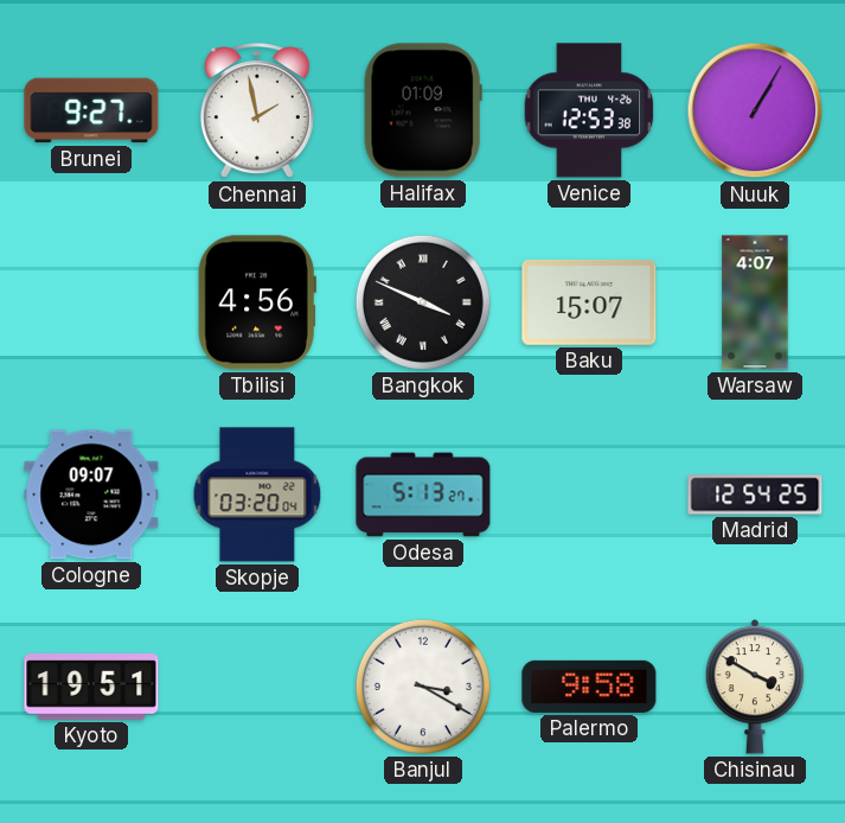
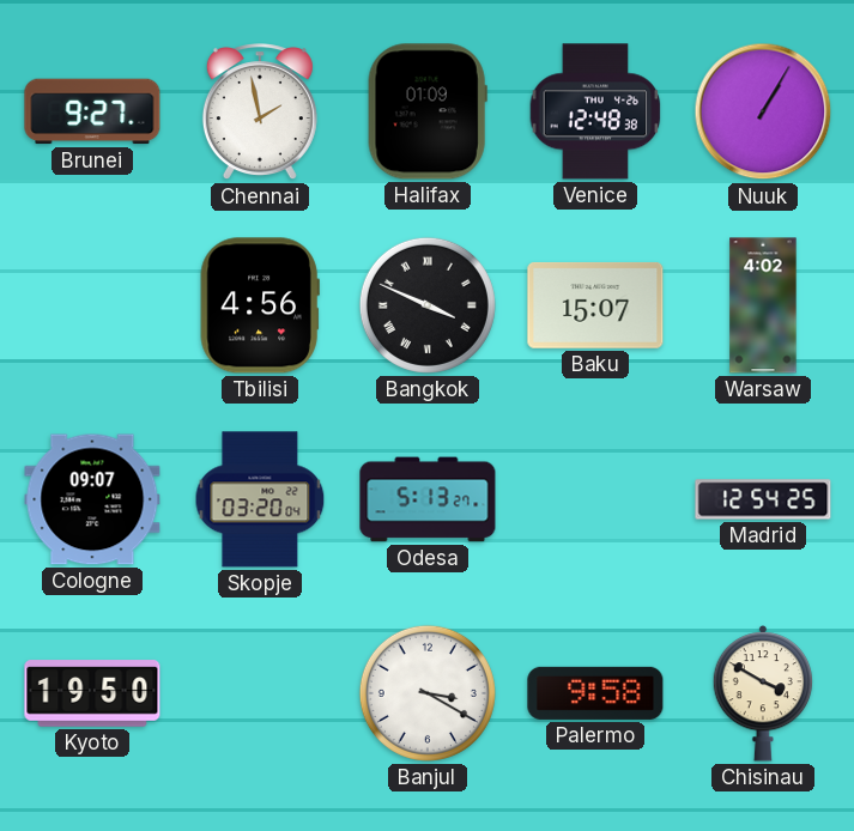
Venice: 12:53 -> 12:48
Warsaw: 4:07 -> 4:02
Kyoto: 19:51 -> 19:50
